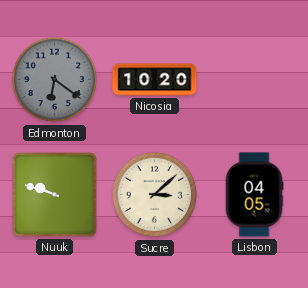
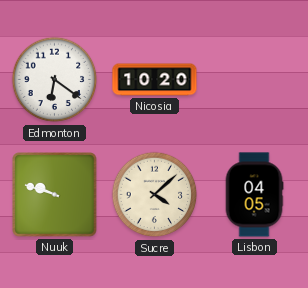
Edmonton dial: grey -> white
Sucre: 3:08 -> 4:08
